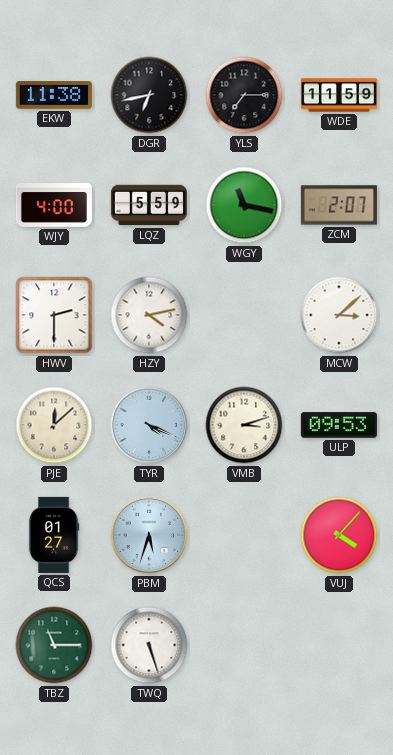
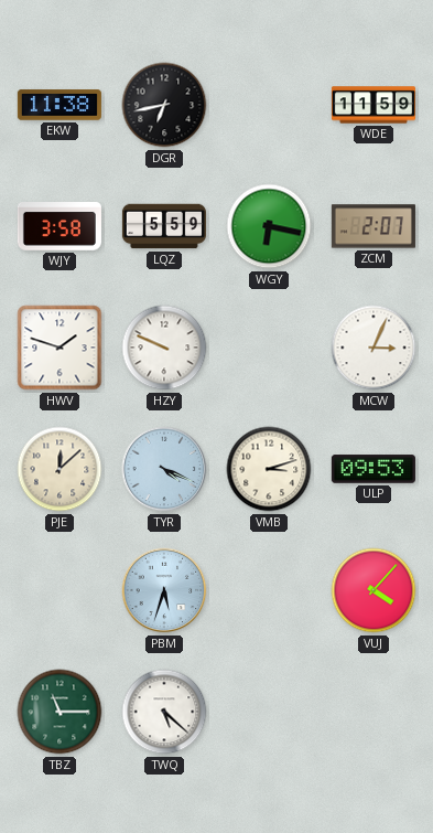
YLS: 7:15 -> none
WJY: 4:00 -> 3:58
WGY: 11:17 -> 6:17
HWV: 2:30 -> 1:48
HZY: 4:13 -> 9:49
MCW: 3:08 -> 3:04
QCS: 01:27 -> none
TWQ: 5:27 -> 5:22
